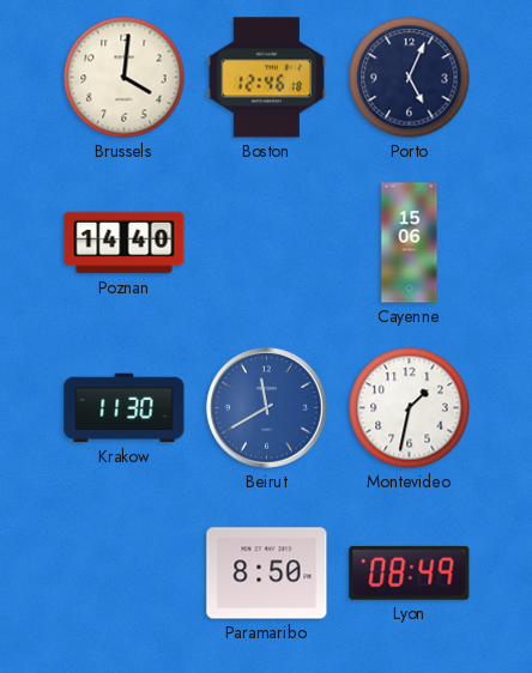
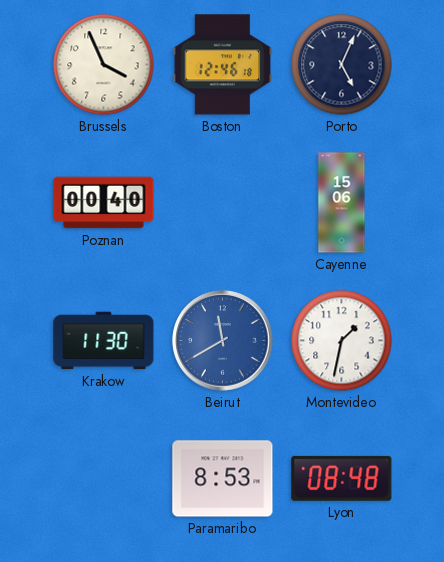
Brussels: 4:01 -> 3:56
Poznan: 14:40 -> 00:40
Paramaribo: 8:50 -> 8:53
Lyon: 08:49 -> 08:48
